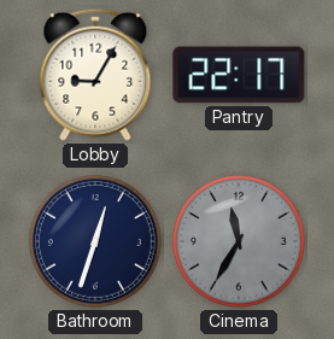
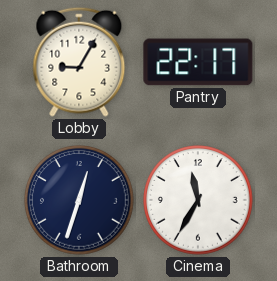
Cinema dial: grey -> white
